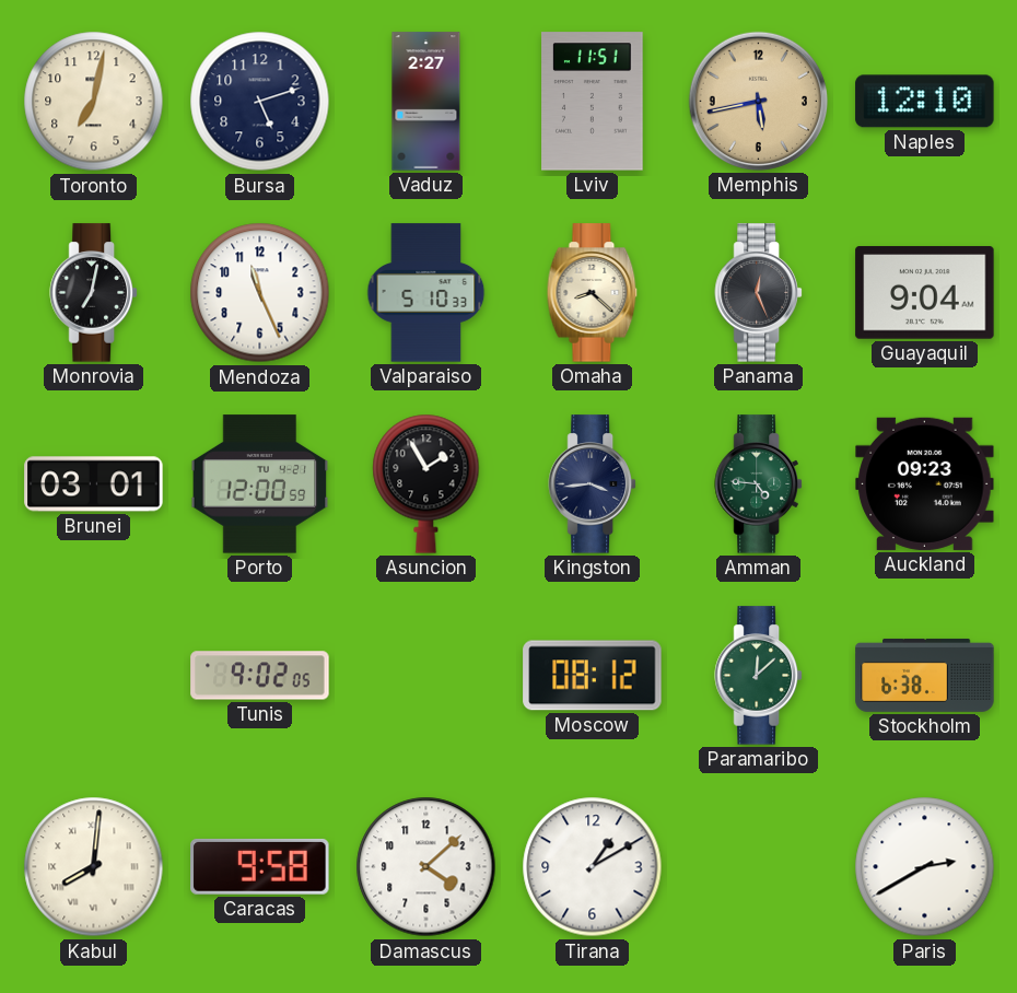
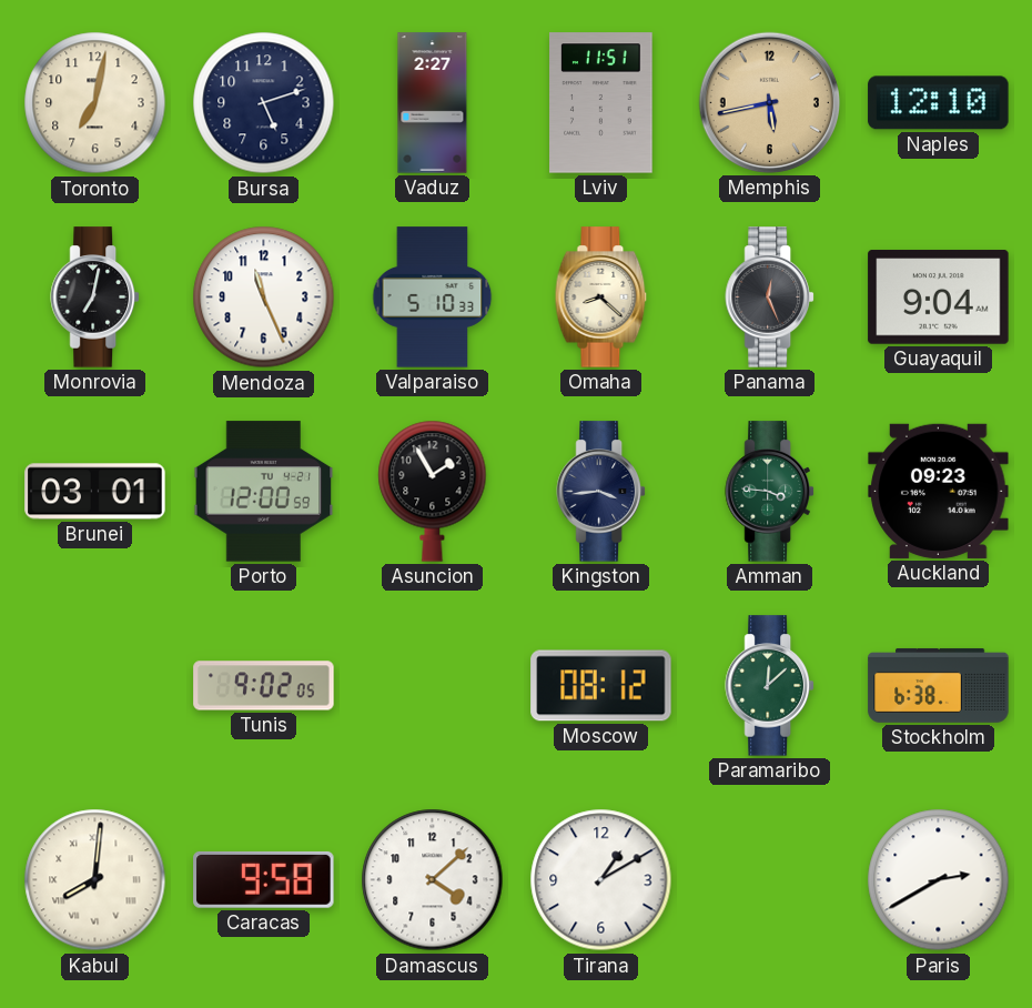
Amman: 4:46 -> 3:46
